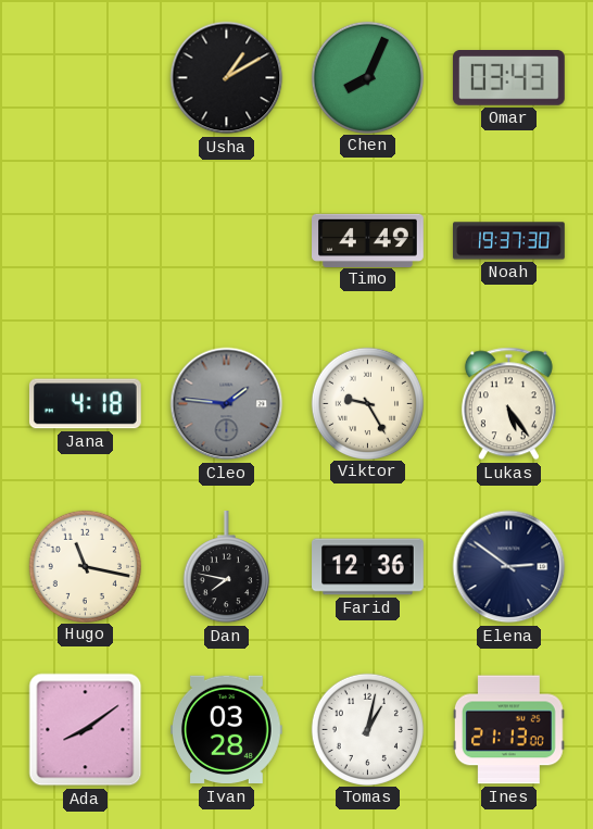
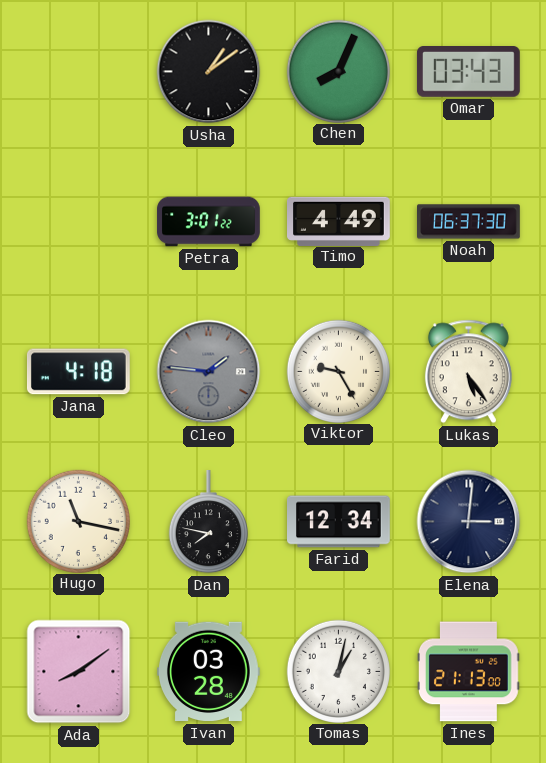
Usha: 1:10 -> 1:09
Petra: none -> 3:01
Noah: 19:37 -> 06:37
Farid: 12:36 -> 12:34
Elena: 2:51 -> 3:01
